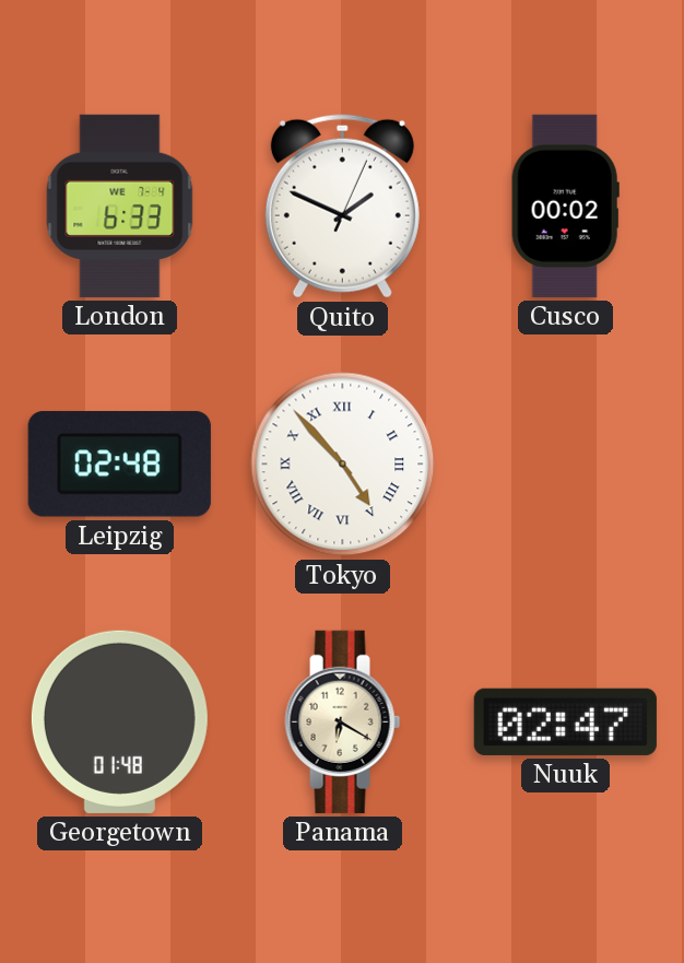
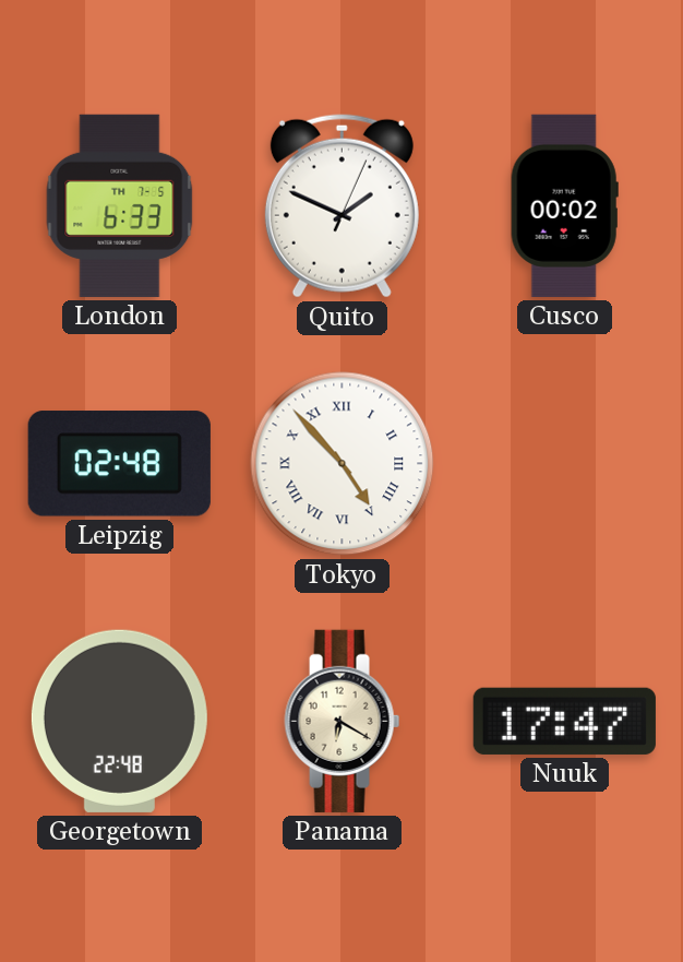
London date: WE 7-4 -> TH 7-5
Georgetown: 01:48 -> 22:48
Nuuk: 02:47 -> 17:47
